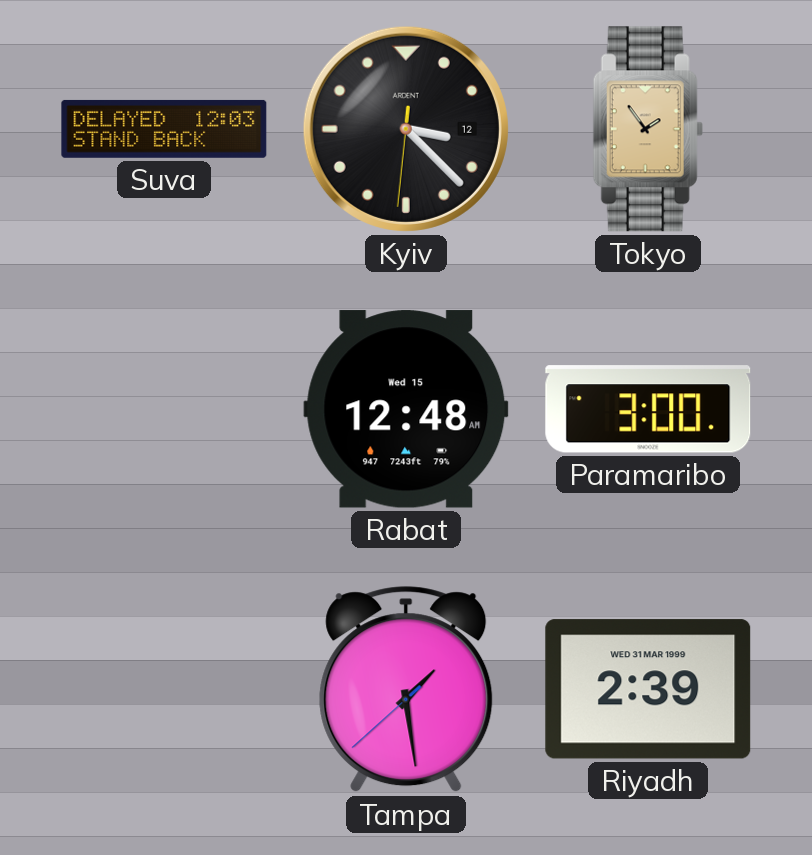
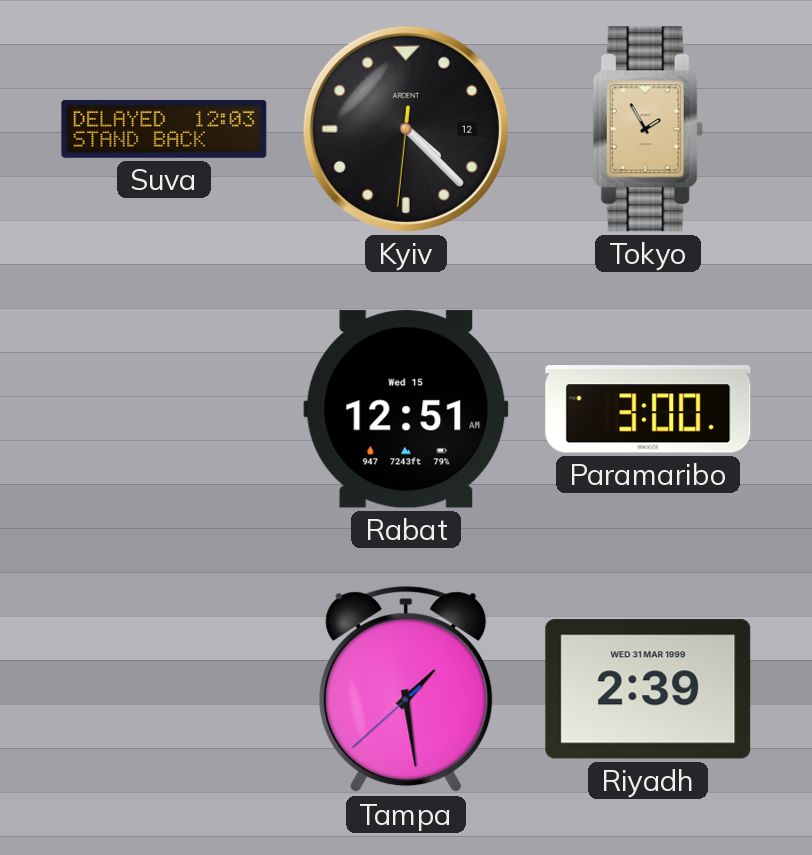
Kyiv: 3:22 -> 4:22
Tokyo: 1:54 -> 1:55
Rabat: 12:48 -> 12:51
